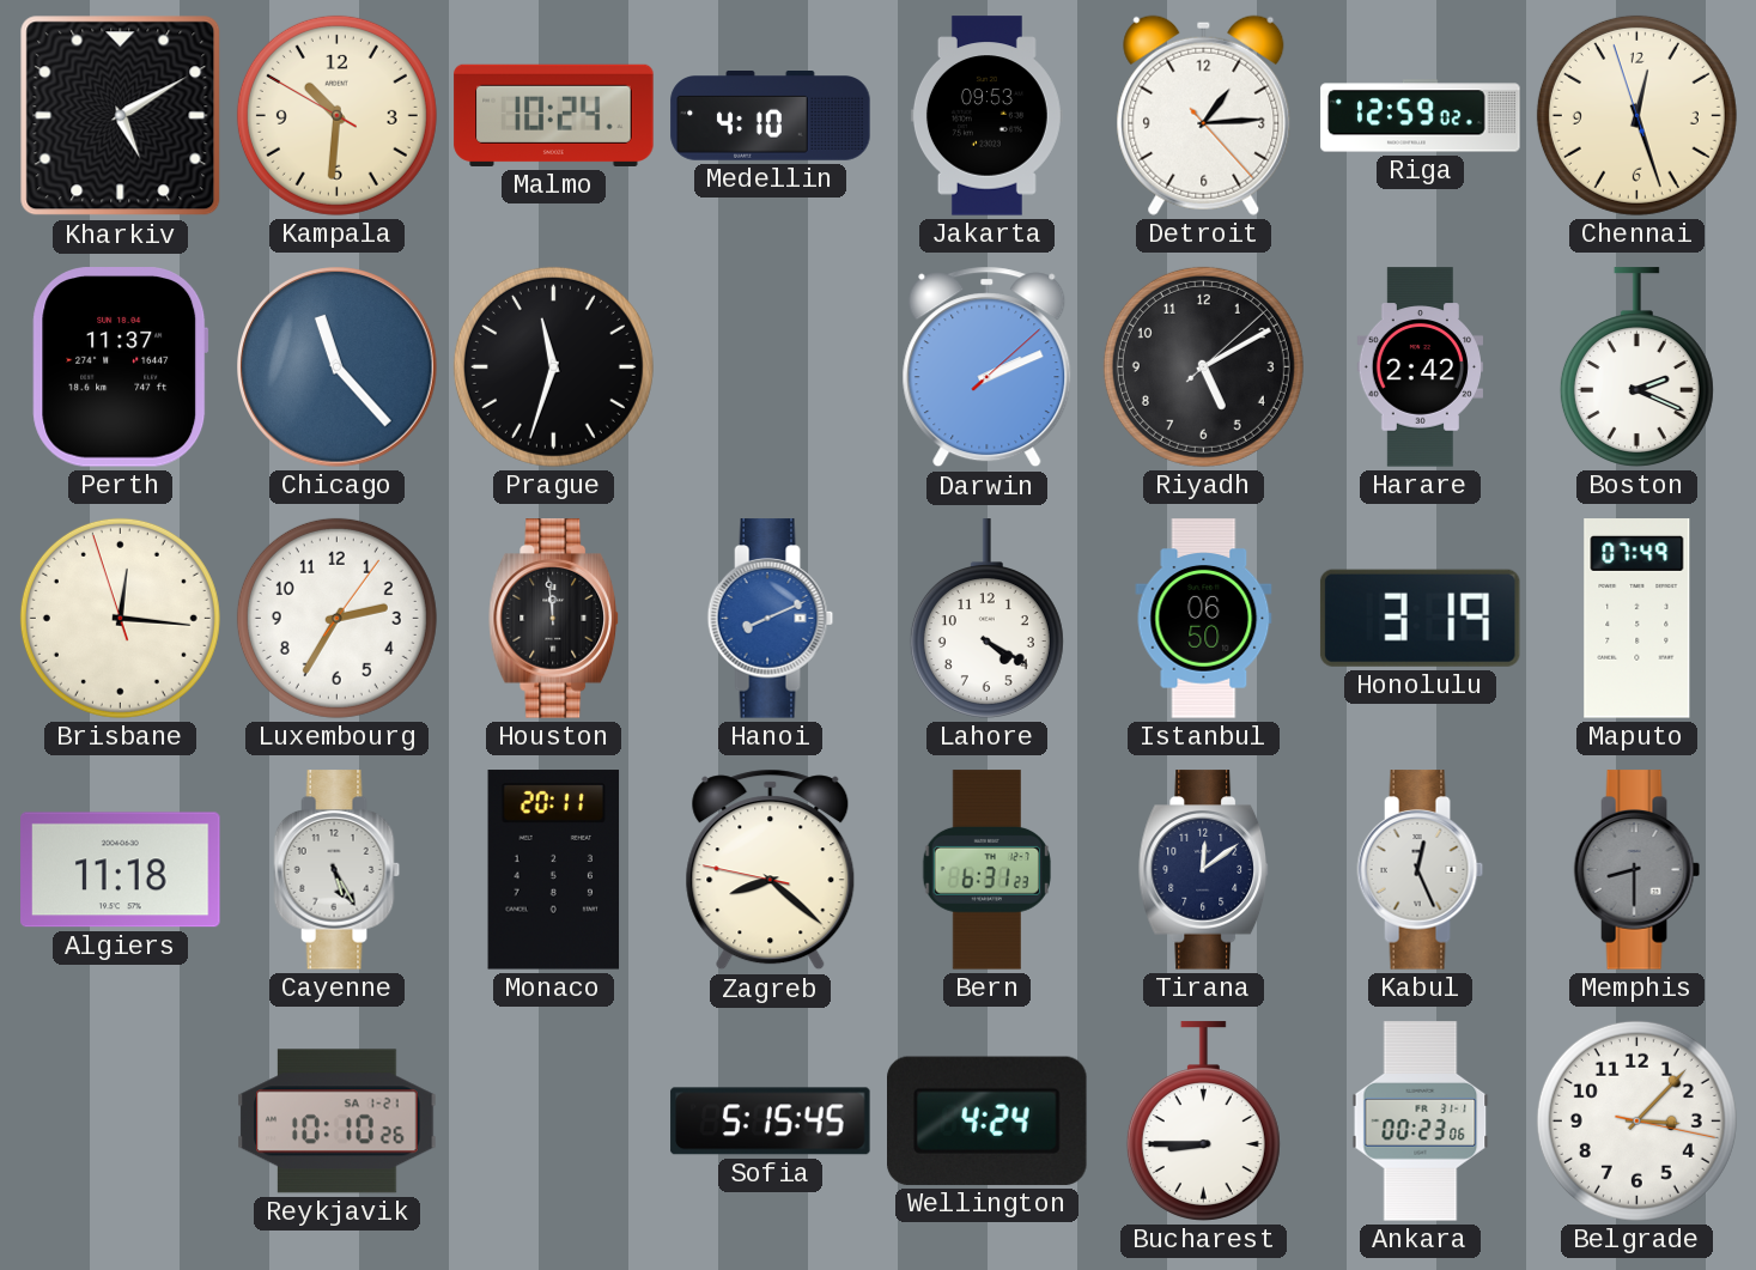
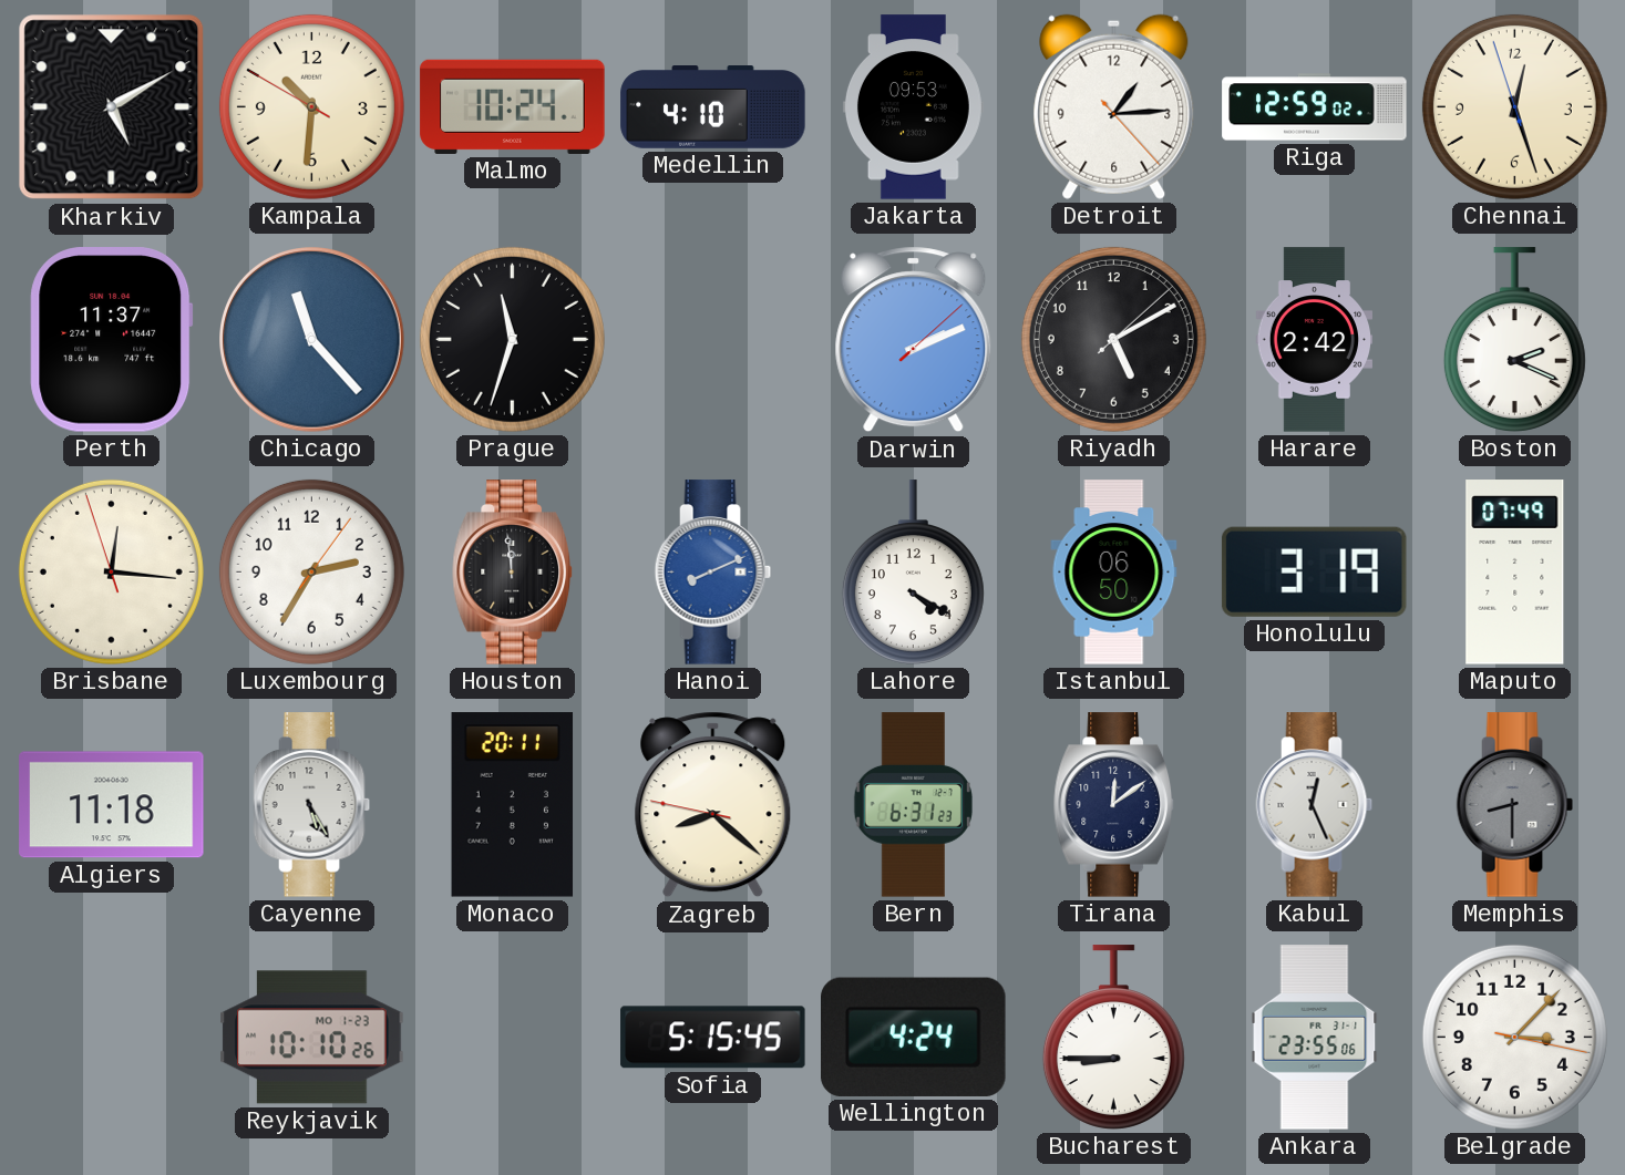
Reykjavik date: SA 1-21 -> MO 1-23
Ankara: 00:23 -> 23:55
